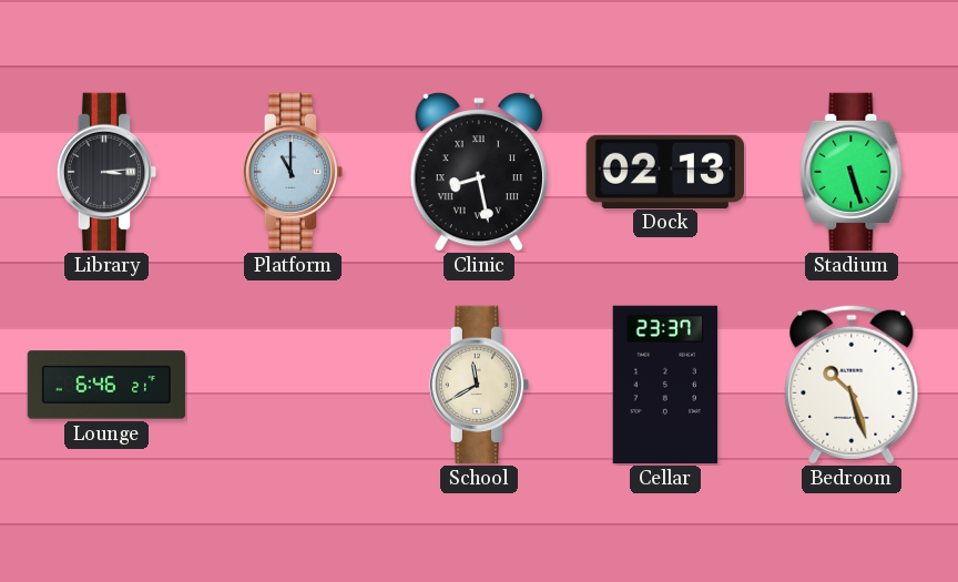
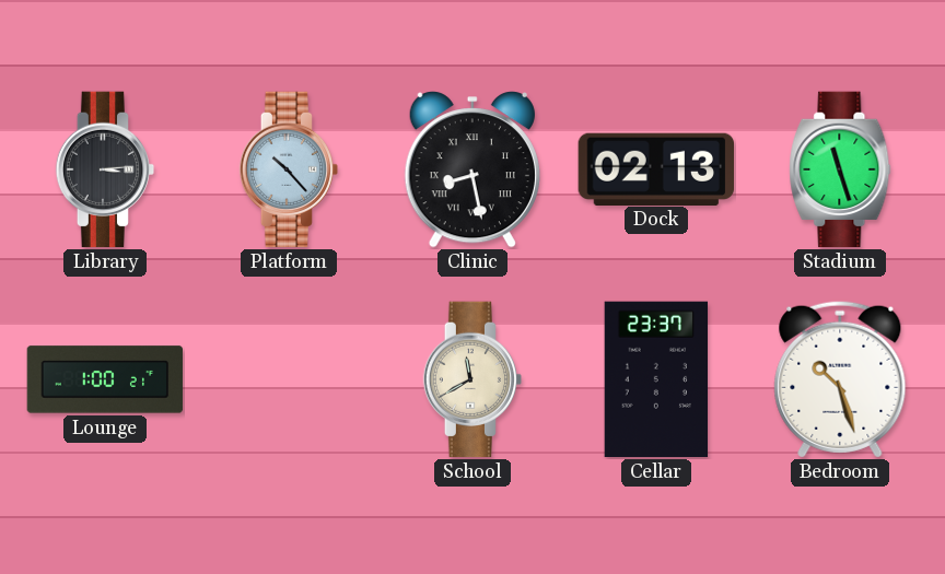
Platform: 11:00 -> 10:23
Stadium: 5:27 -> 11:27
Lounge: 6:46 -> 1:00
